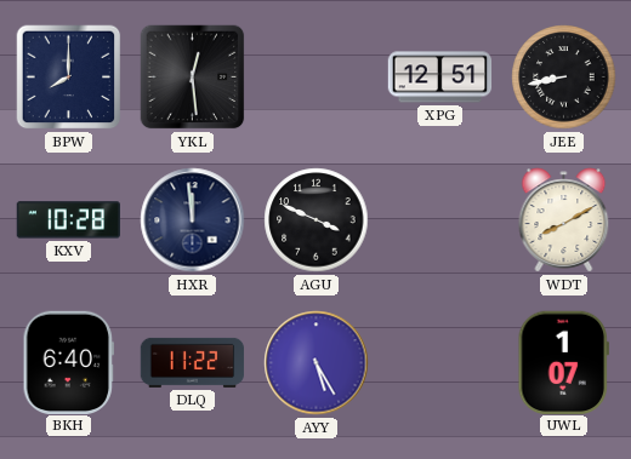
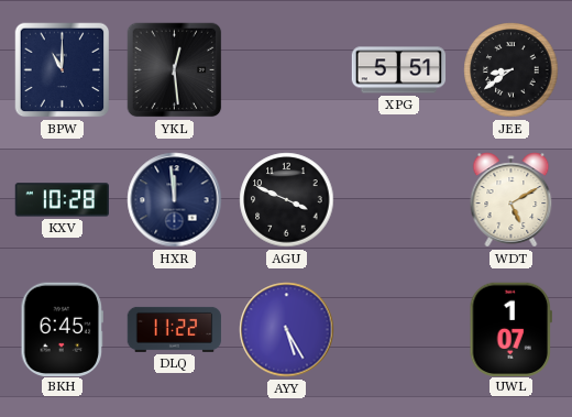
BPW: 8:00 -> 11:00
XPG: 12:51 -> 5:51
JEE: 8:43 -> 8:39
WDT: 8:10 -> 5:10
BKH: 6:40 -> 6:45
